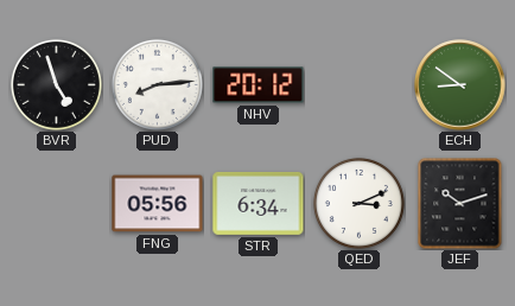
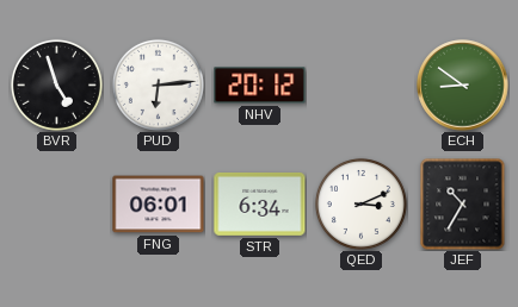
PUD: 8:14 -> 6:14
FNG: 05:56 -> 06:01
JEF: 10:12 -> 10:35
